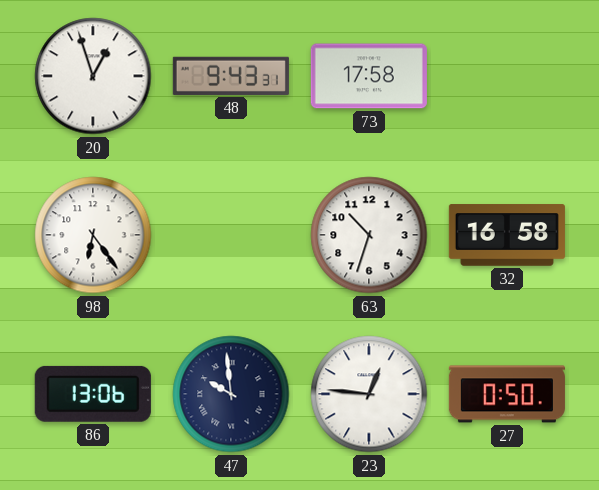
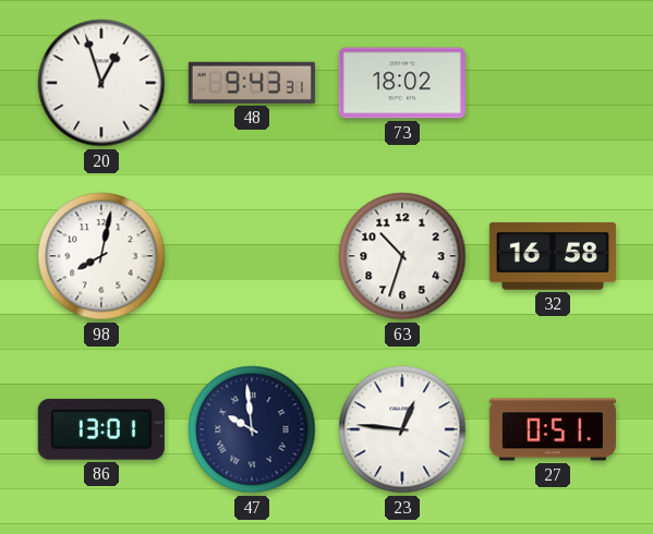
73: 17:58 -> 18:02
98: 6:24 -> 8:02
86: 13:06 -> 13:01
27: 0:50 -> 0:51
